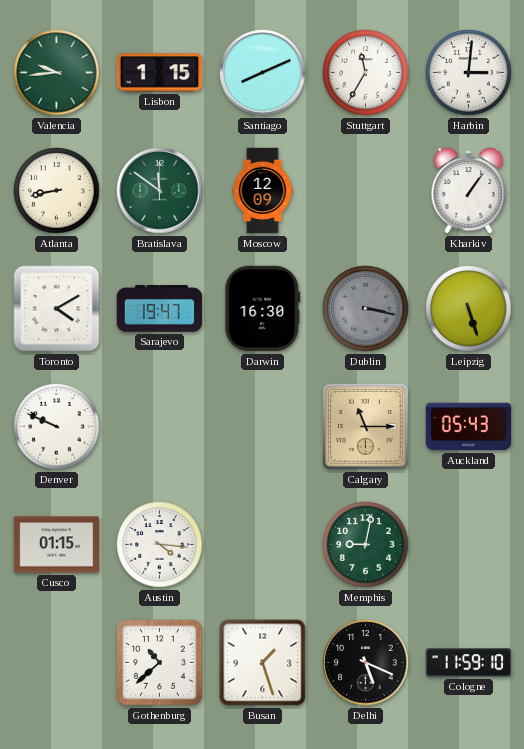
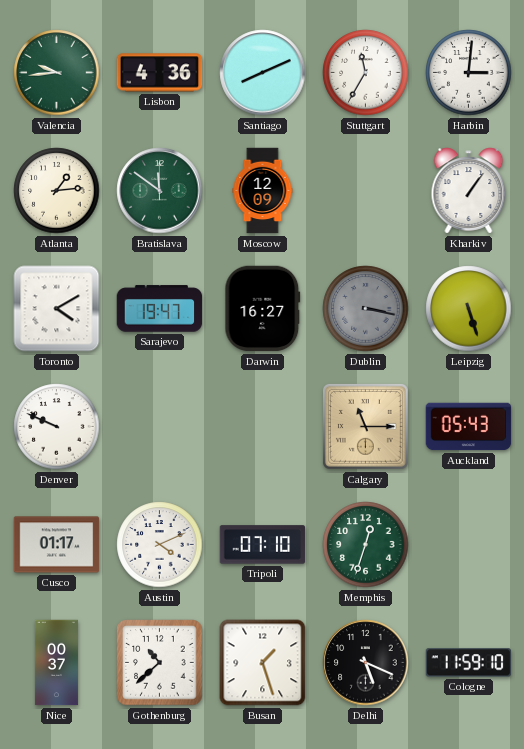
Lisbon: 1:15 -> 4:36
Atlanta: 8:43 -> 1:14
Darwin: 16:30 -> 16:27
Cusco: 01:15 -> 01:17
Austin: 4:16 -> 4:11
Tripoli: none -> 07:10
Memphis: 9:02 -> 12:33
Nice: none -> 00:37
